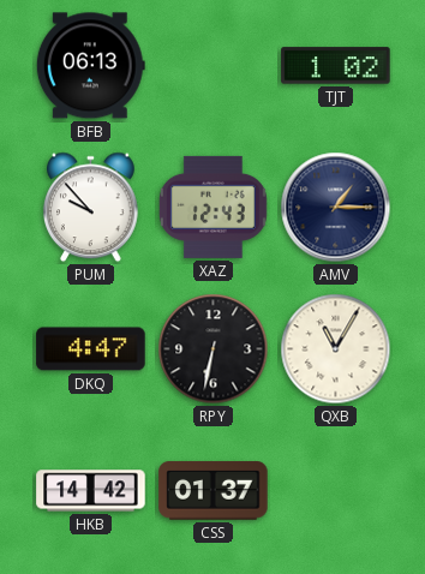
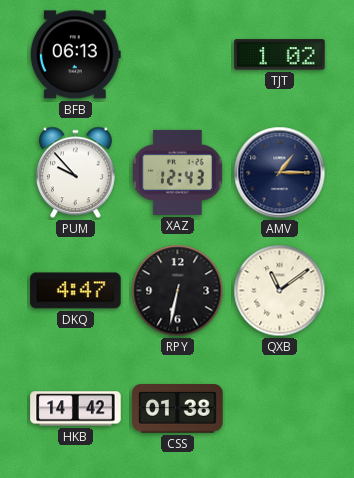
QXB: 11:05 -> 11:09
CSS: 01:37 -> 01:38
